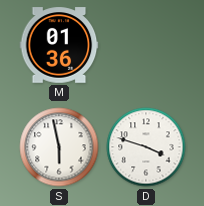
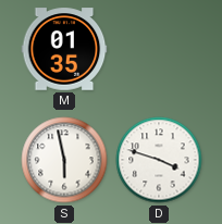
M: 01:36 -> 01:35
